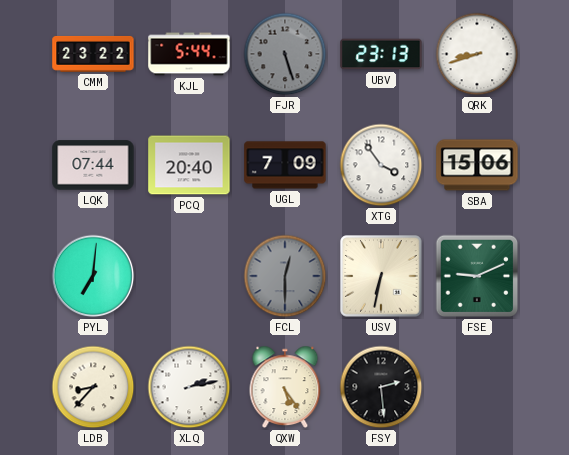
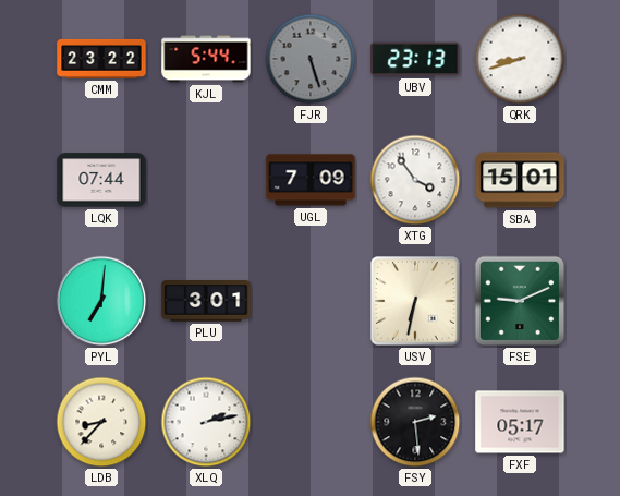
PCQ: 20:40 -> none
SBA: 15:06 -> 15:01
PLU: none -> 3:01
FCL: 12:30 -> none
QXW: 5:24 -> none
FXF: none -> 05:17
